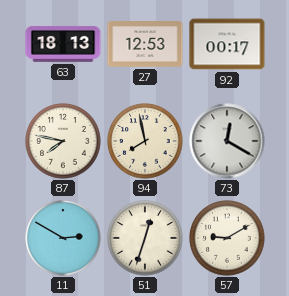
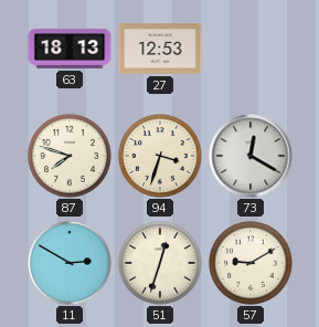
92: 00:17 -> none
87: 7:47 -> 7:48
94: 7:58 -> 3:33
